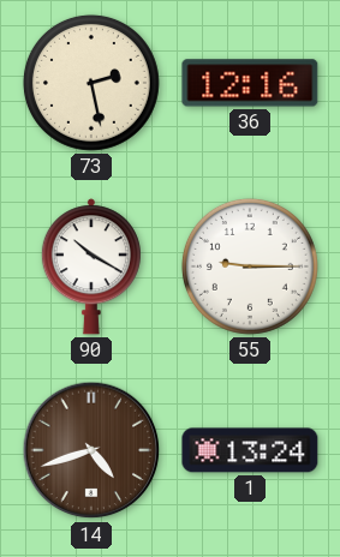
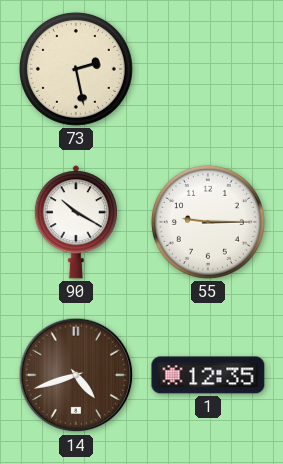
36: 12:16 -> none
1: 13:24 -> 12:35
